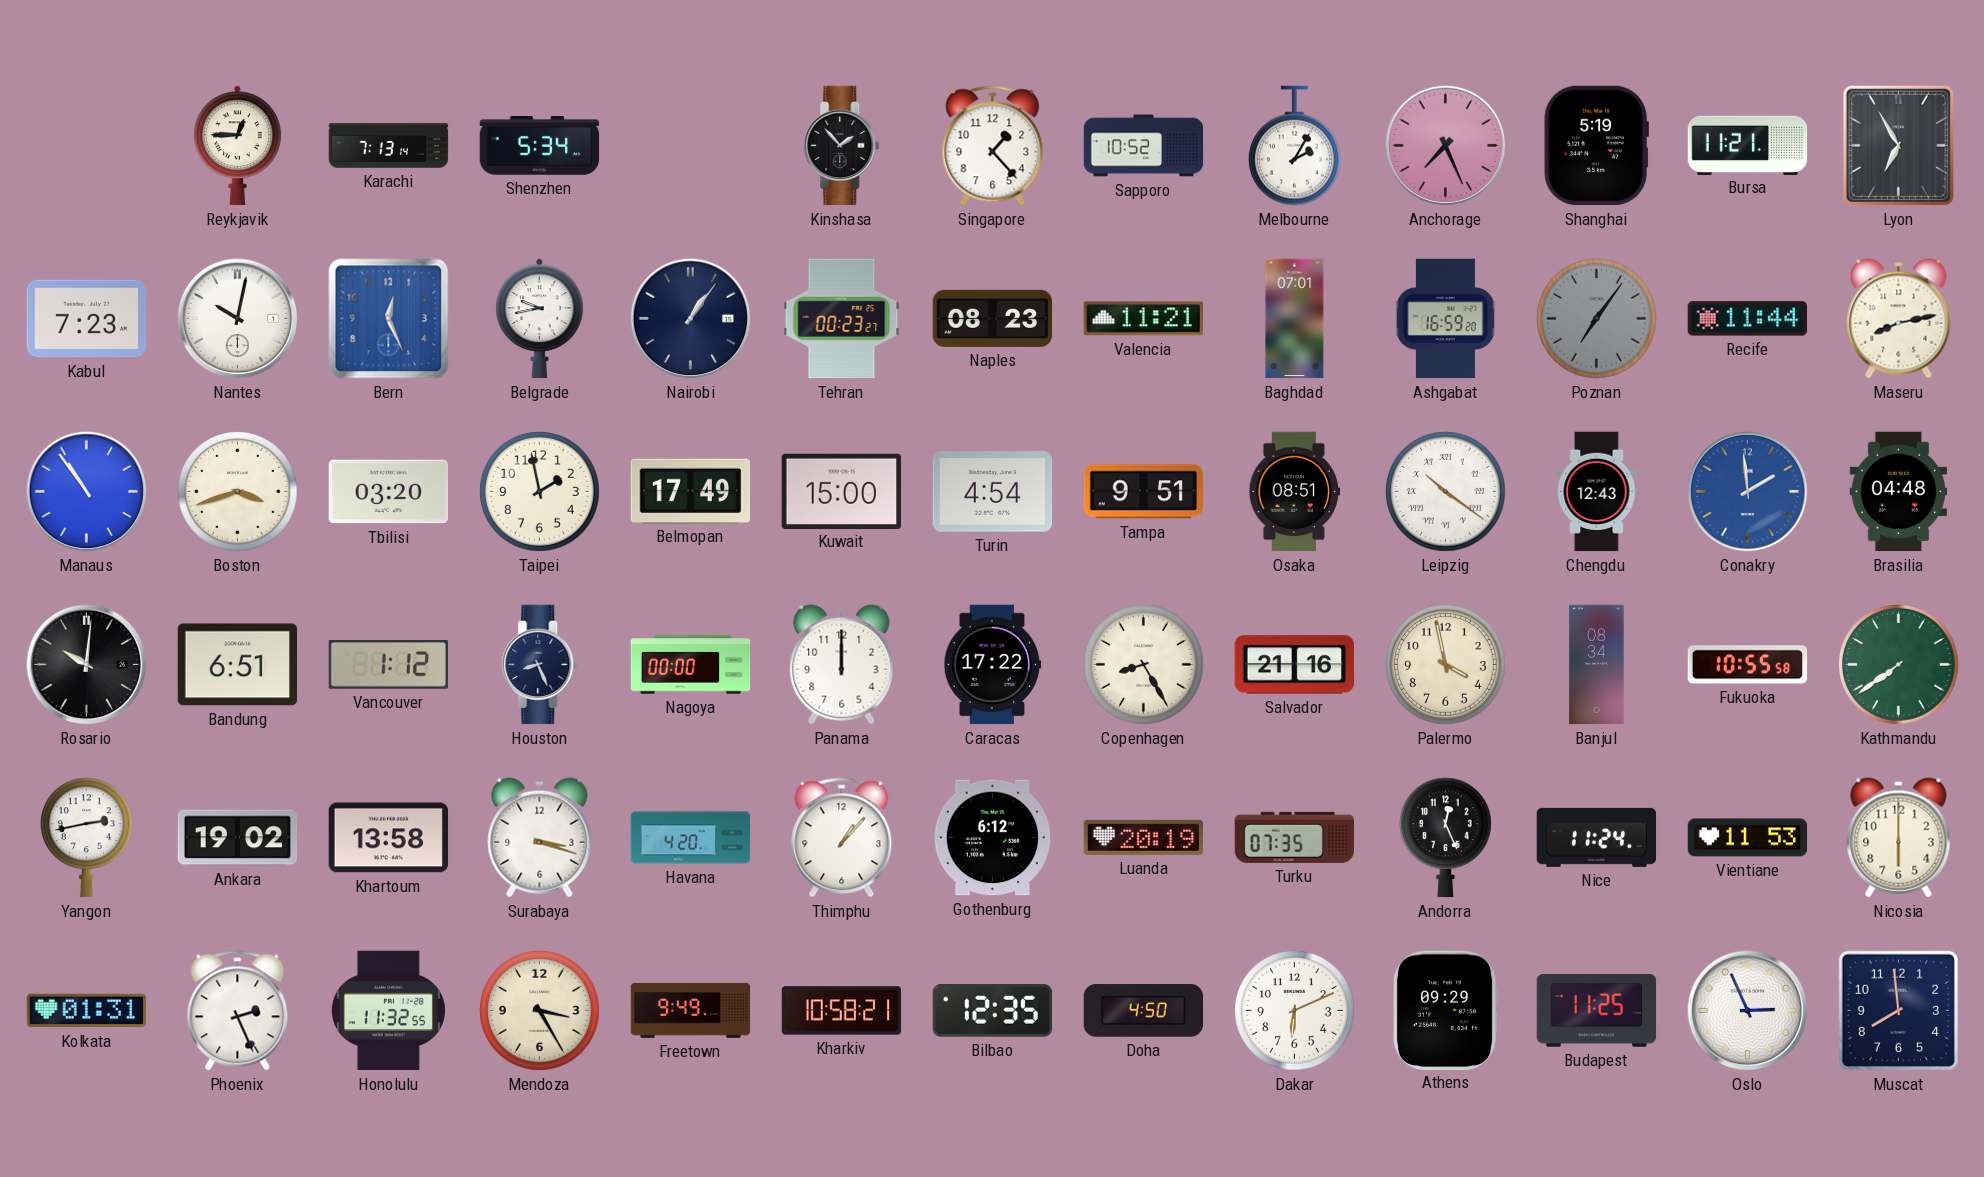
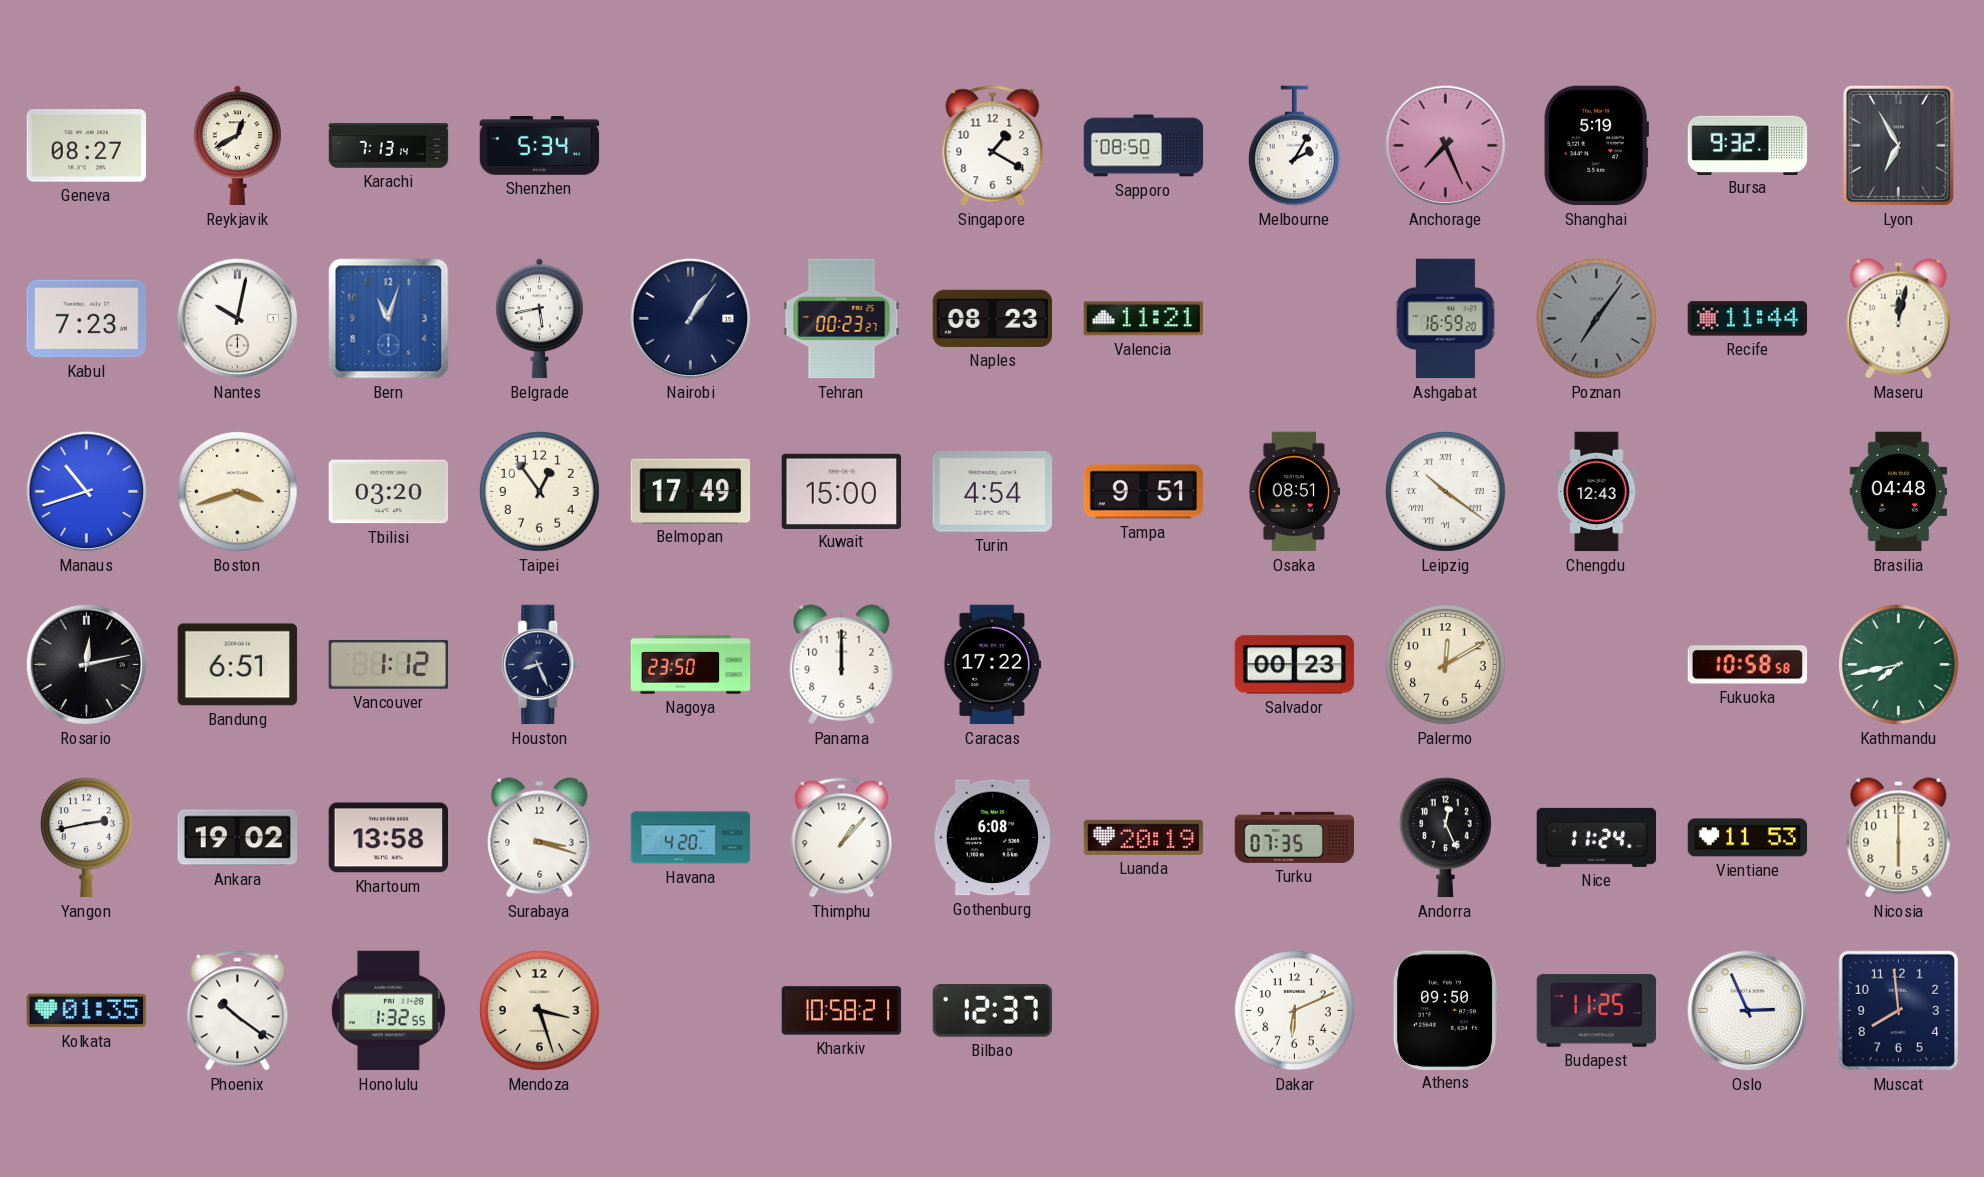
Geneva: none -> 08:27
Reykjavik: 12:45 -> 12:40
Kinshasa: 1:53 -> none
Singapore: 1:23 -> 1:20
Sapporo: 10:52 -> 08:50
Bursa: 11:21 -> 9:32
Bern: 12:26 -> 11:03
Belgrade: 9:43 -> 5:43
Baghdad: 07:01 -> none
Maseru: 8:13 -> 12:02
Manaus: 10:54 -> 10:42
Taipei: 1:58 -> 12:54
Conakry: 1:59 -> none
Rosario: 10:01 -> 12:13
Nagoya: 00:00 -> 23:50
Copenhagen: 8:25 -> none
Salvador: 21:16 -> 00:23
Palermo: 3:58 -> 12:10
Banjul: 08:34 -> none
Fukuoka: 10:55 -> 10:58
Kathmandu: 7:39 -> 7:43
Gothenburg: 6:12 -> 6:08
Kolkata: 01:31 -> 01:35
Phoenix: 2:26 -> 10:21
Honolulu: 11:32 -> 1:32
Mendoza: 3:25 -> 3:27
Freetown: 9:49 -> none
Bilbao: 12:35 -> 12:37
Doha: 4:50 -> none
Athens: 09:29 -> 09:50
